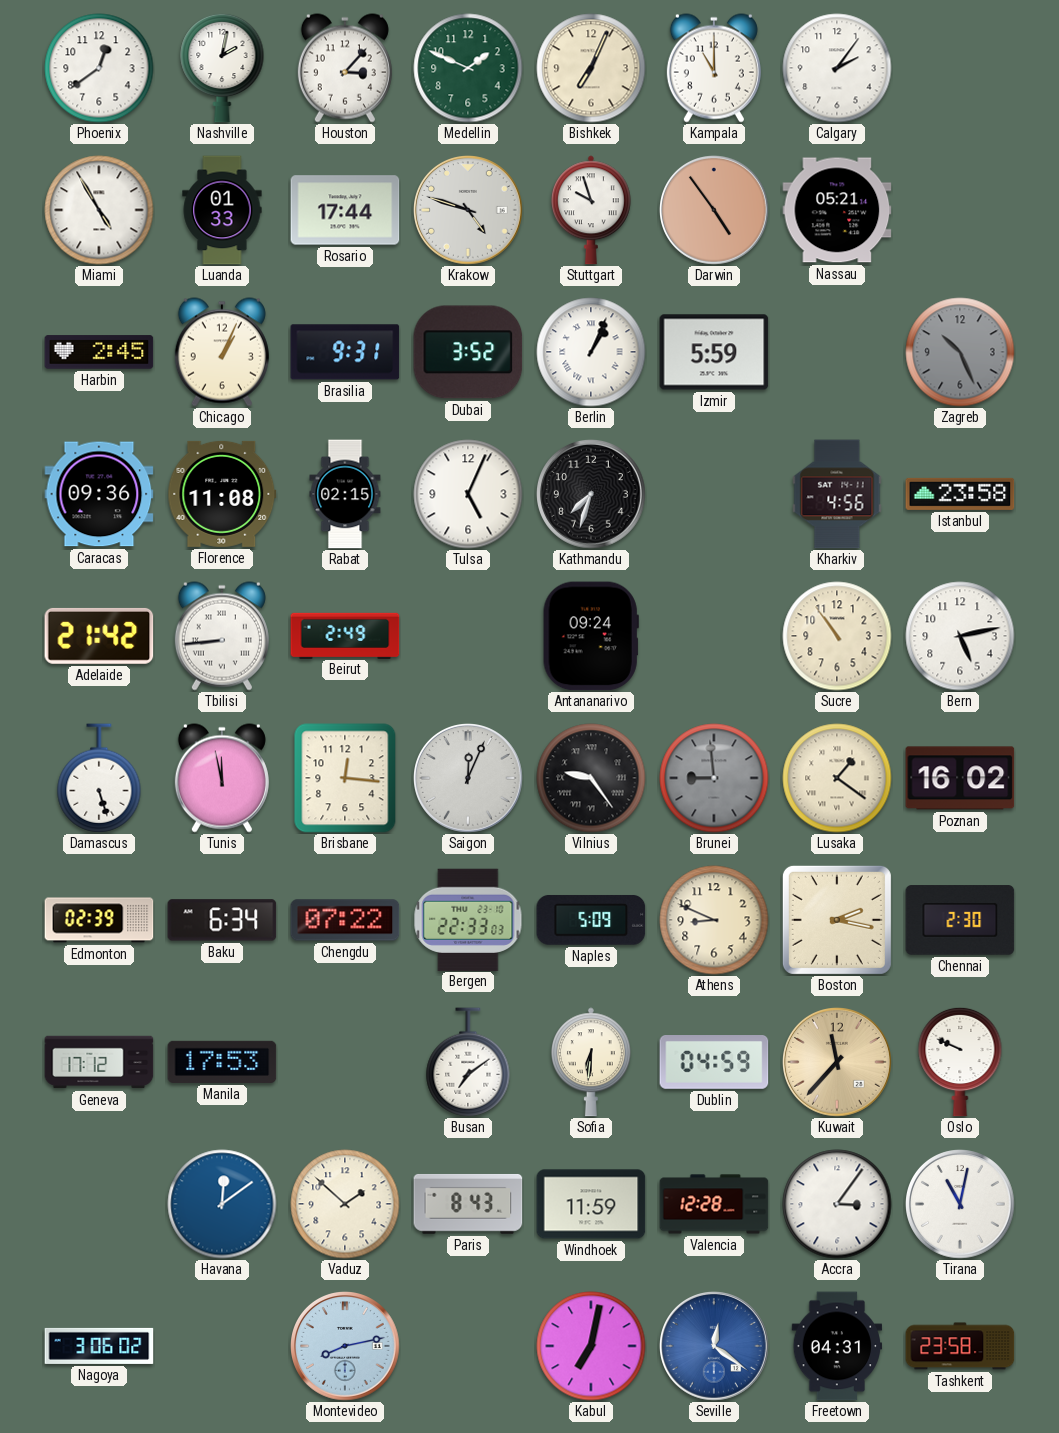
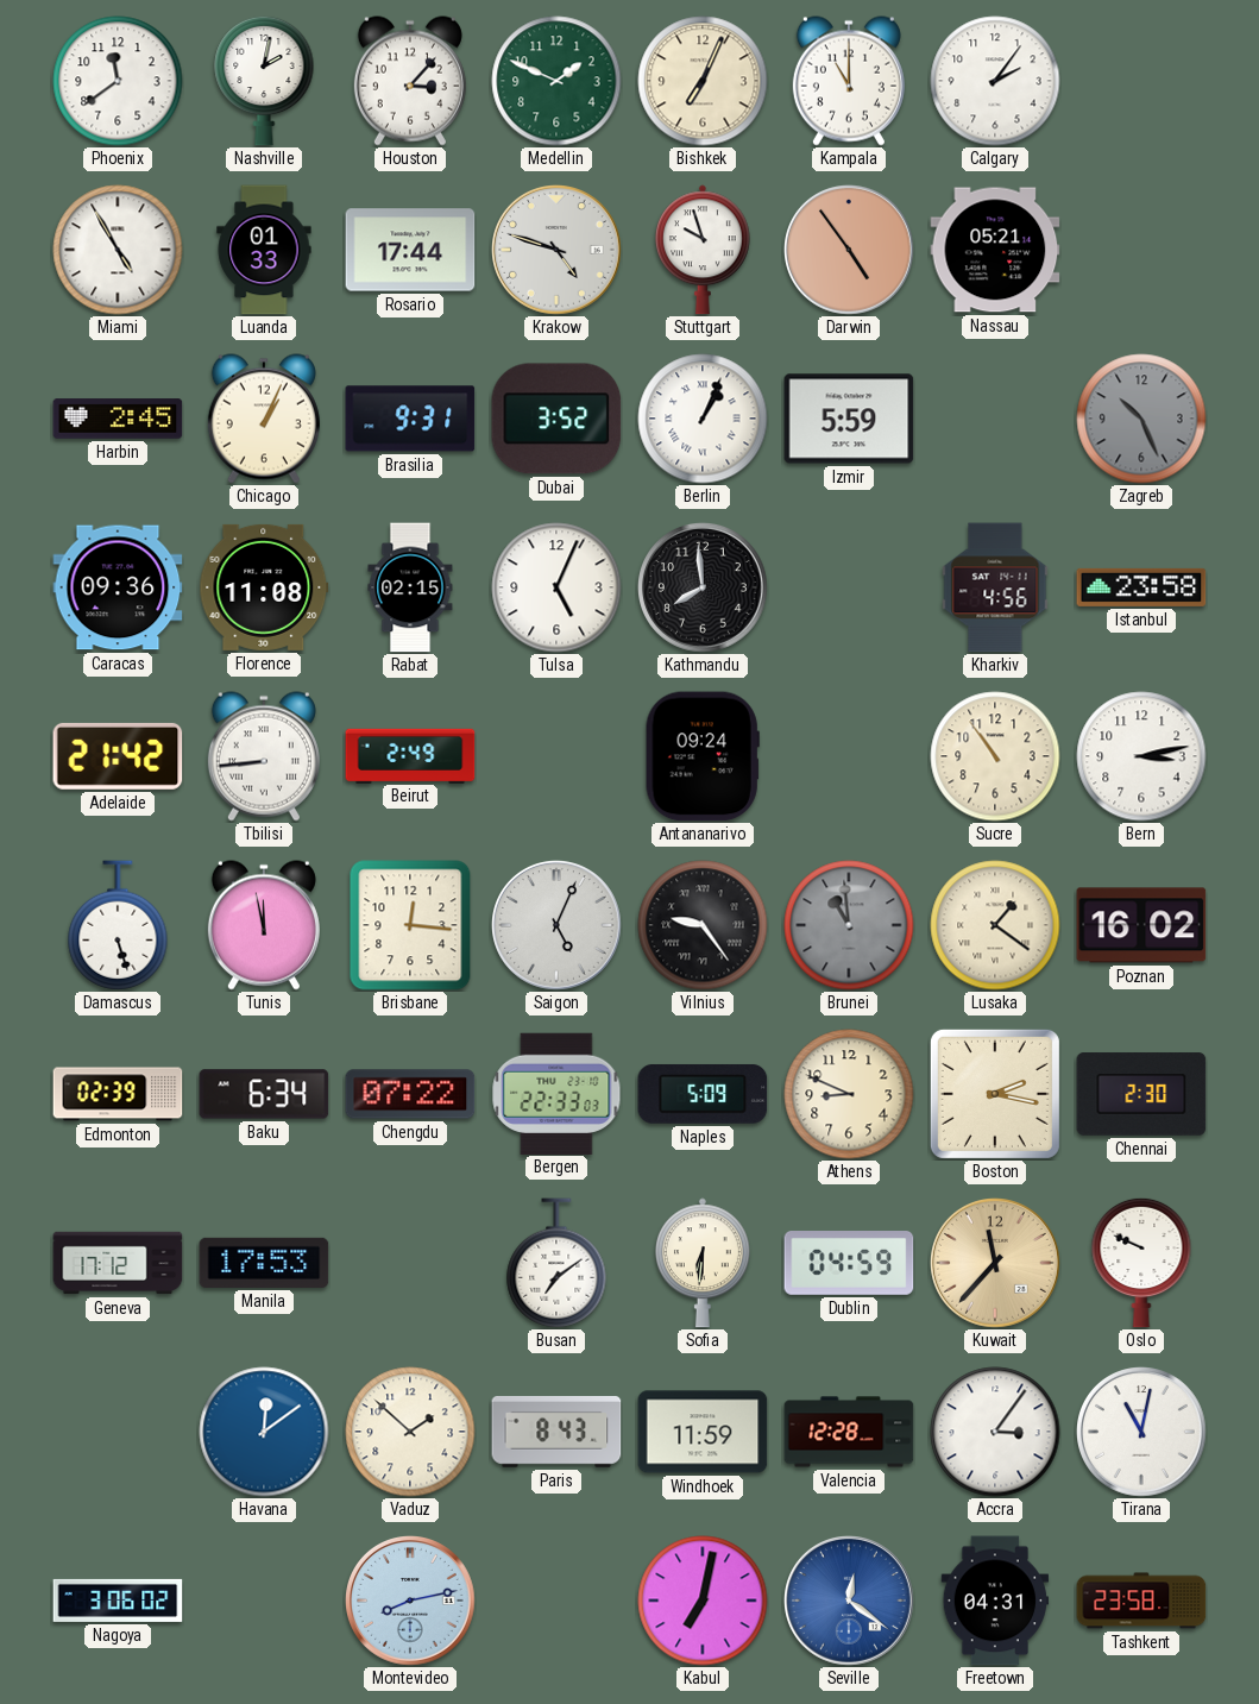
Phoenix: 12:39 -> 11:39
Kathmandu: 7:33 -> 7:59
Bern: 5:13 -> 3:13
Saigon: 12:04 -> 5:04
Brunei: 8:59 -> 10:59
